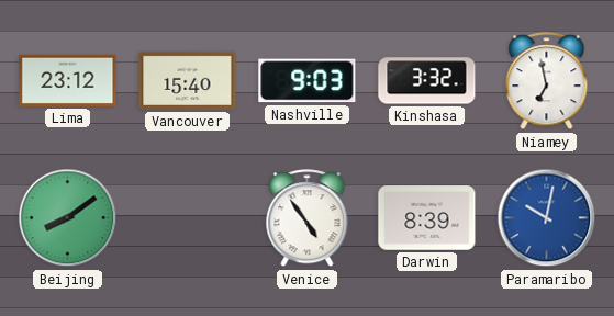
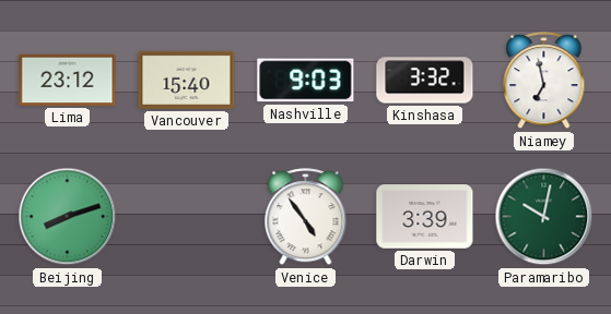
Beijing: 8:09 -> 8:12
Darwin: 8:39 -> 3:39
Paramaribo dial: blue -> green
